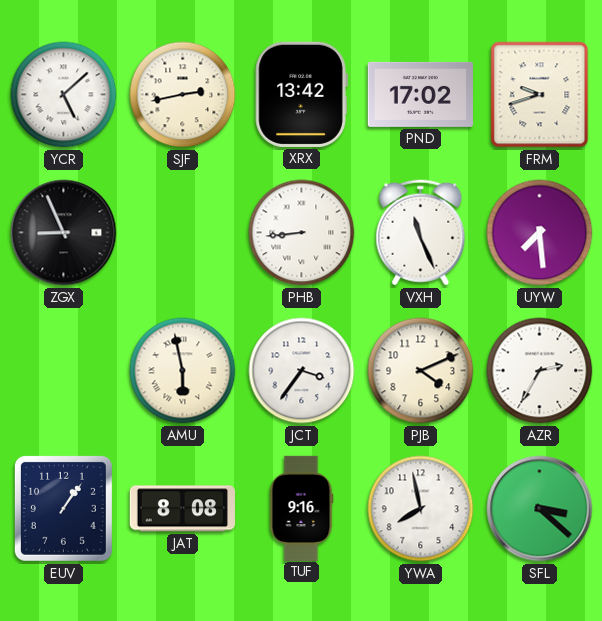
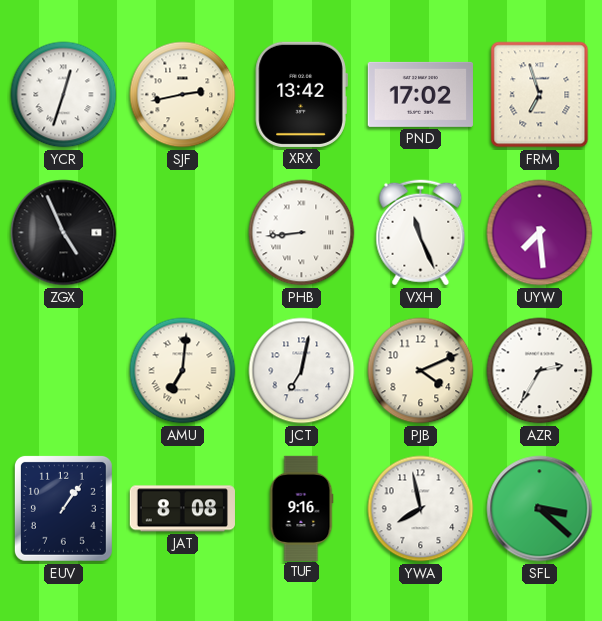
YCR: 5:08 -> 12:33
FRM: 9:42 -> 6:57
ZGX: 8:56 -> 4:56
AMU: 5:58 -> 7:01
JCT: 3:36 -> 7:02
